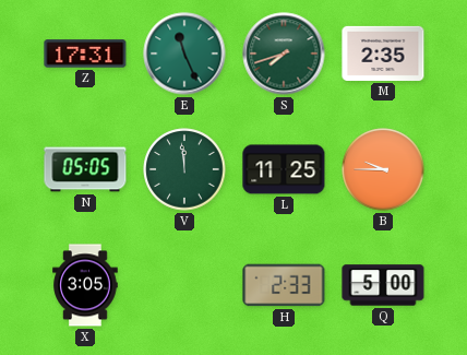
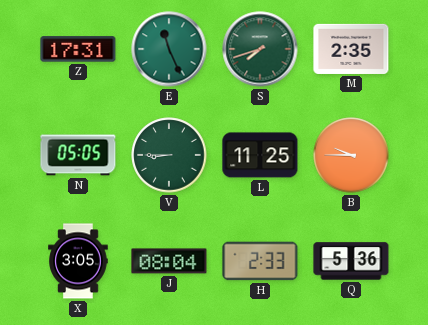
V: 11:59 -> 8:45
J: none -> 08:04
Q: 5:00 -> 5:36
